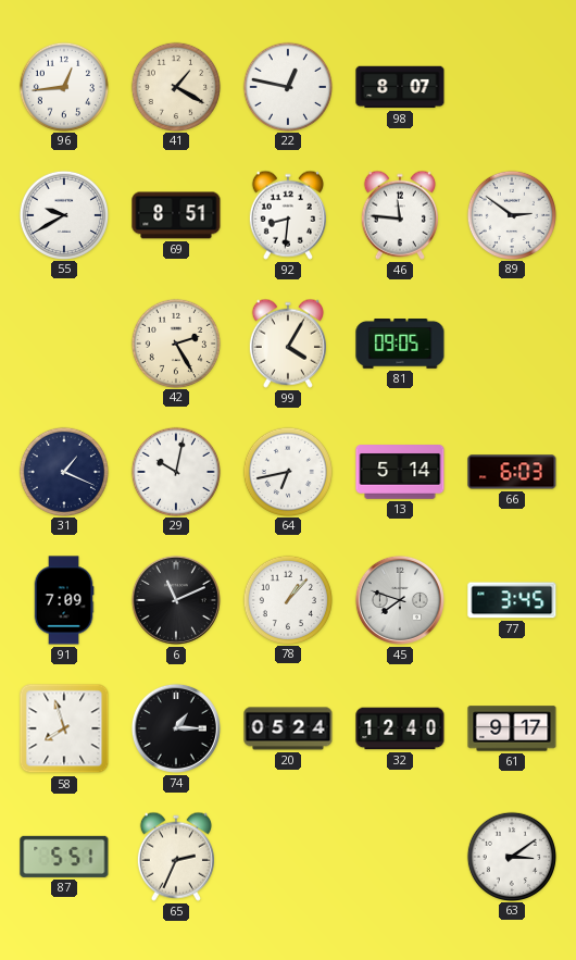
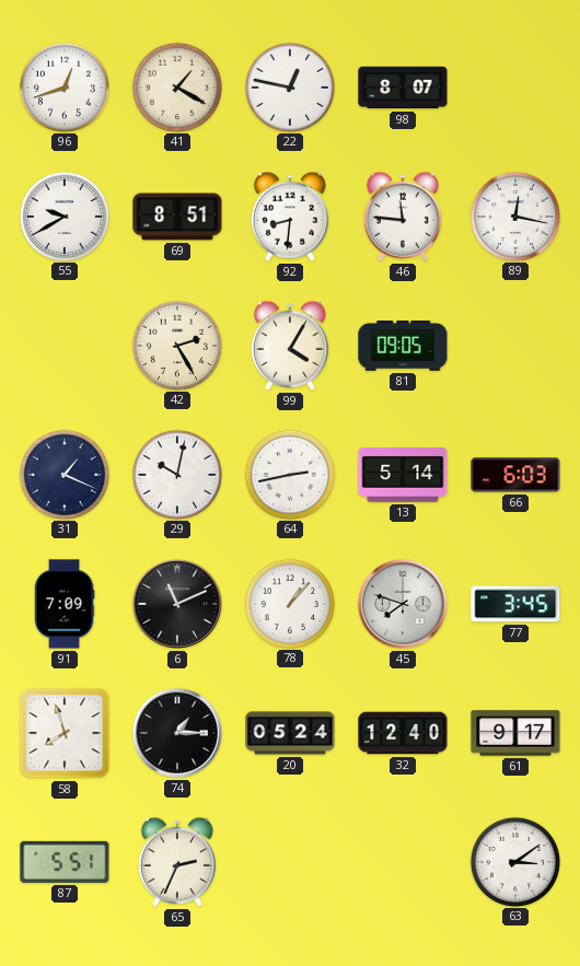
96: 12:44 -> 12:42
89: 2:51 -> 12:17
64: 6:43 -> 2:43
